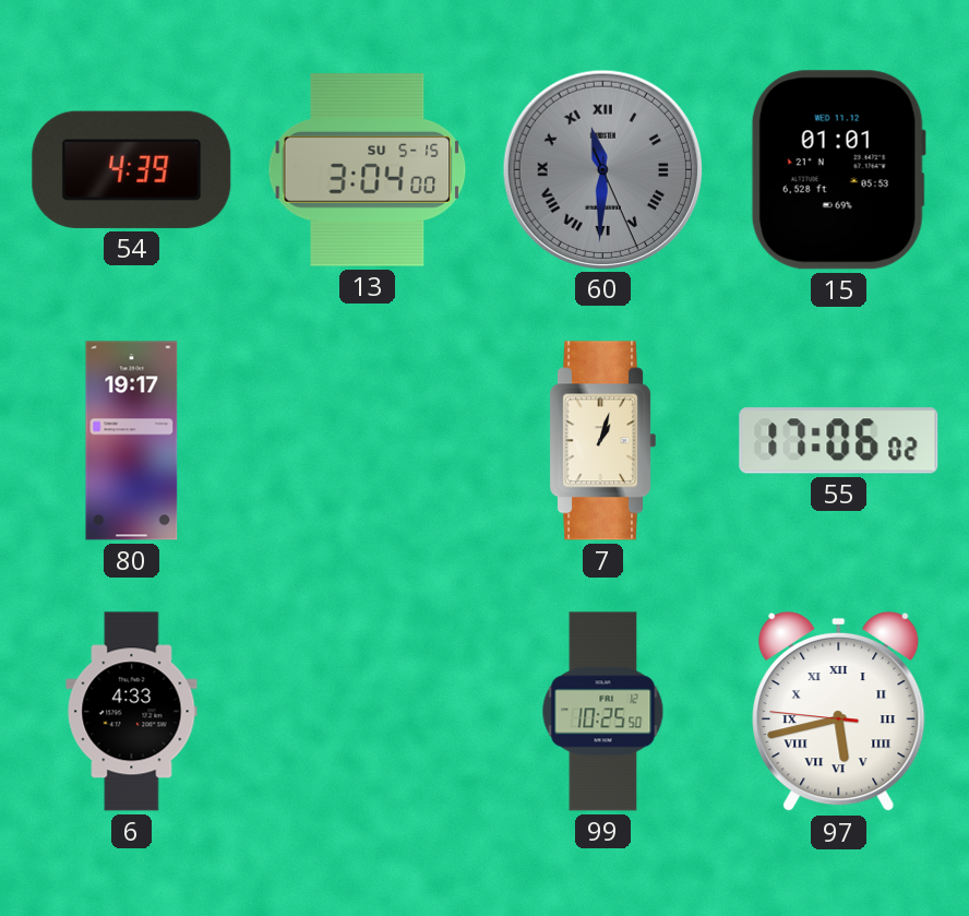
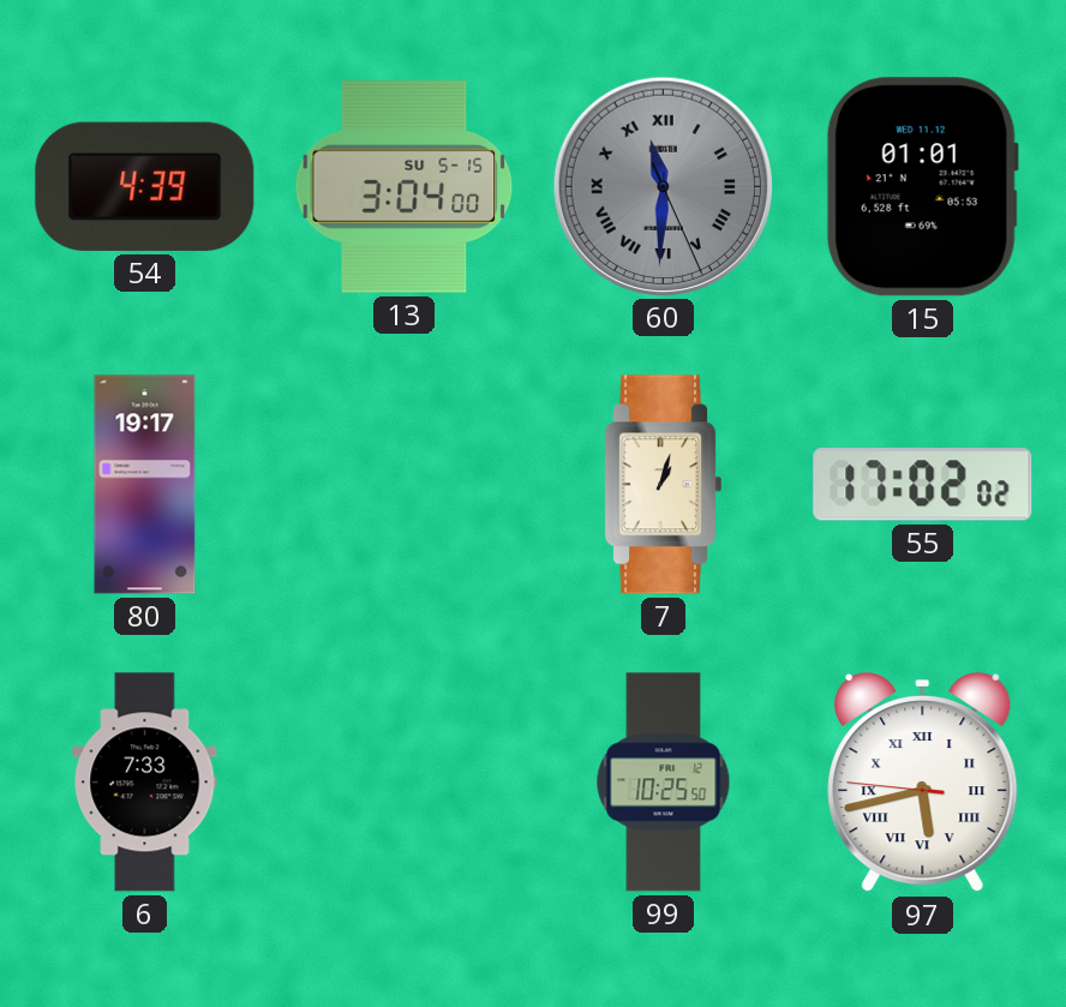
55: 17:06 -> 17:02
6: 4:33 -> 7:33
